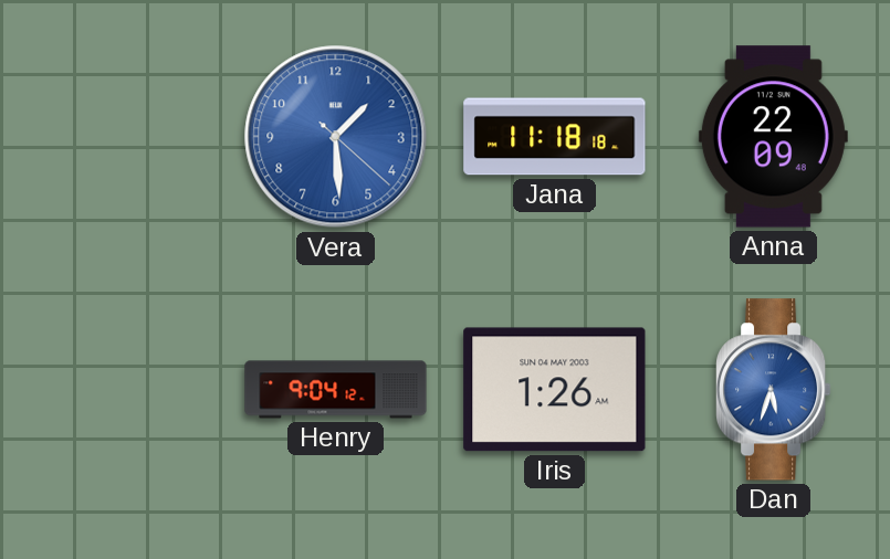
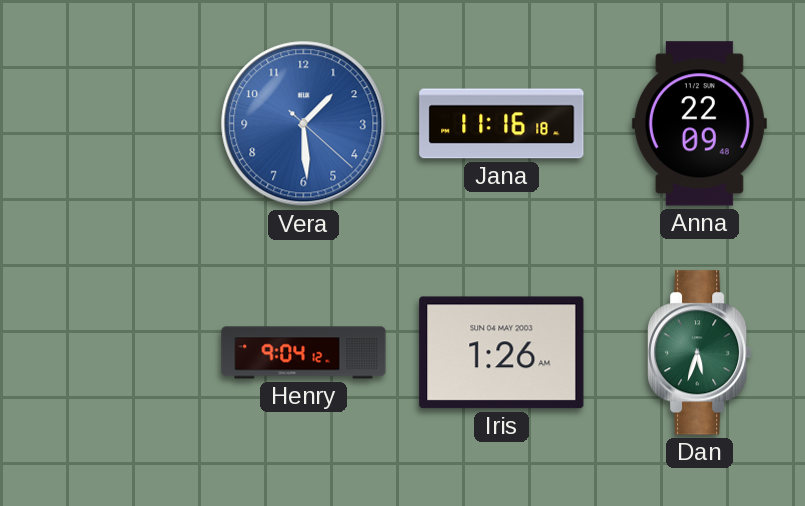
Jana: 11:18 -> 11:16
Dan dial: blue -> green
